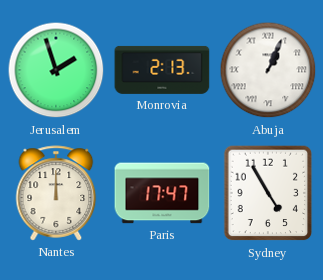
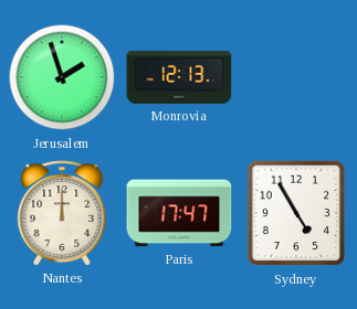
Monrovia: 2:13 -> 12:13
Abuja: 1:04 -> none
